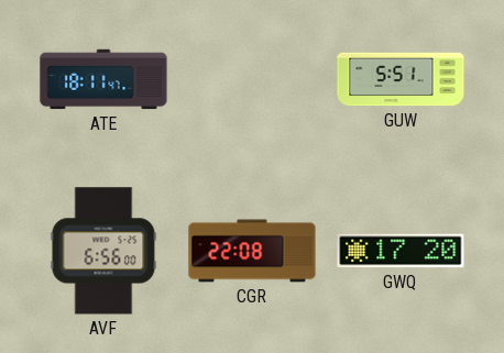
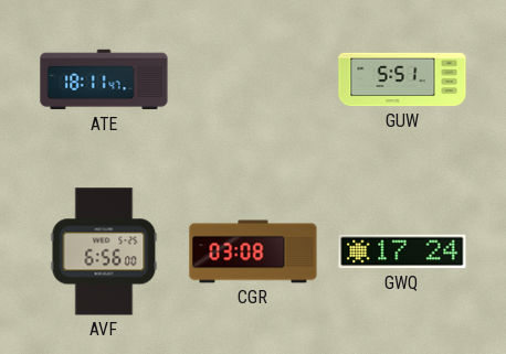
CGR: 22:08 -> 03:08
GWQ: 17:20 -> 17:24
